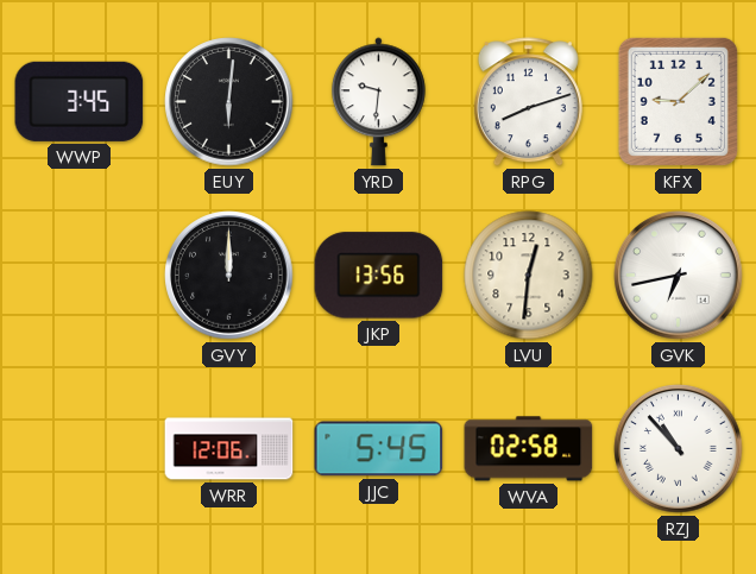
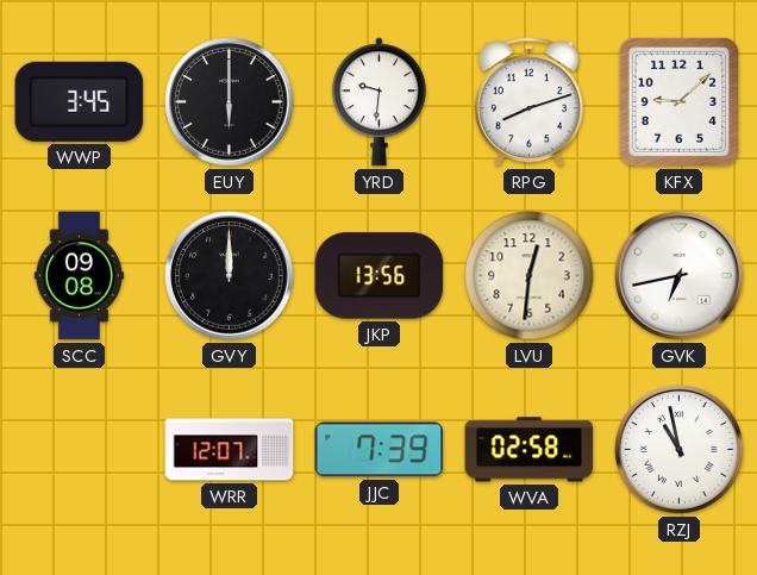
EUY: 6:01 -> 6:00
SCC: none -> 09:08
WRR: 12:06 -> 12:07
JJC: 5:45 -> 7:39
RZJ: 10:53 -> 10:58
